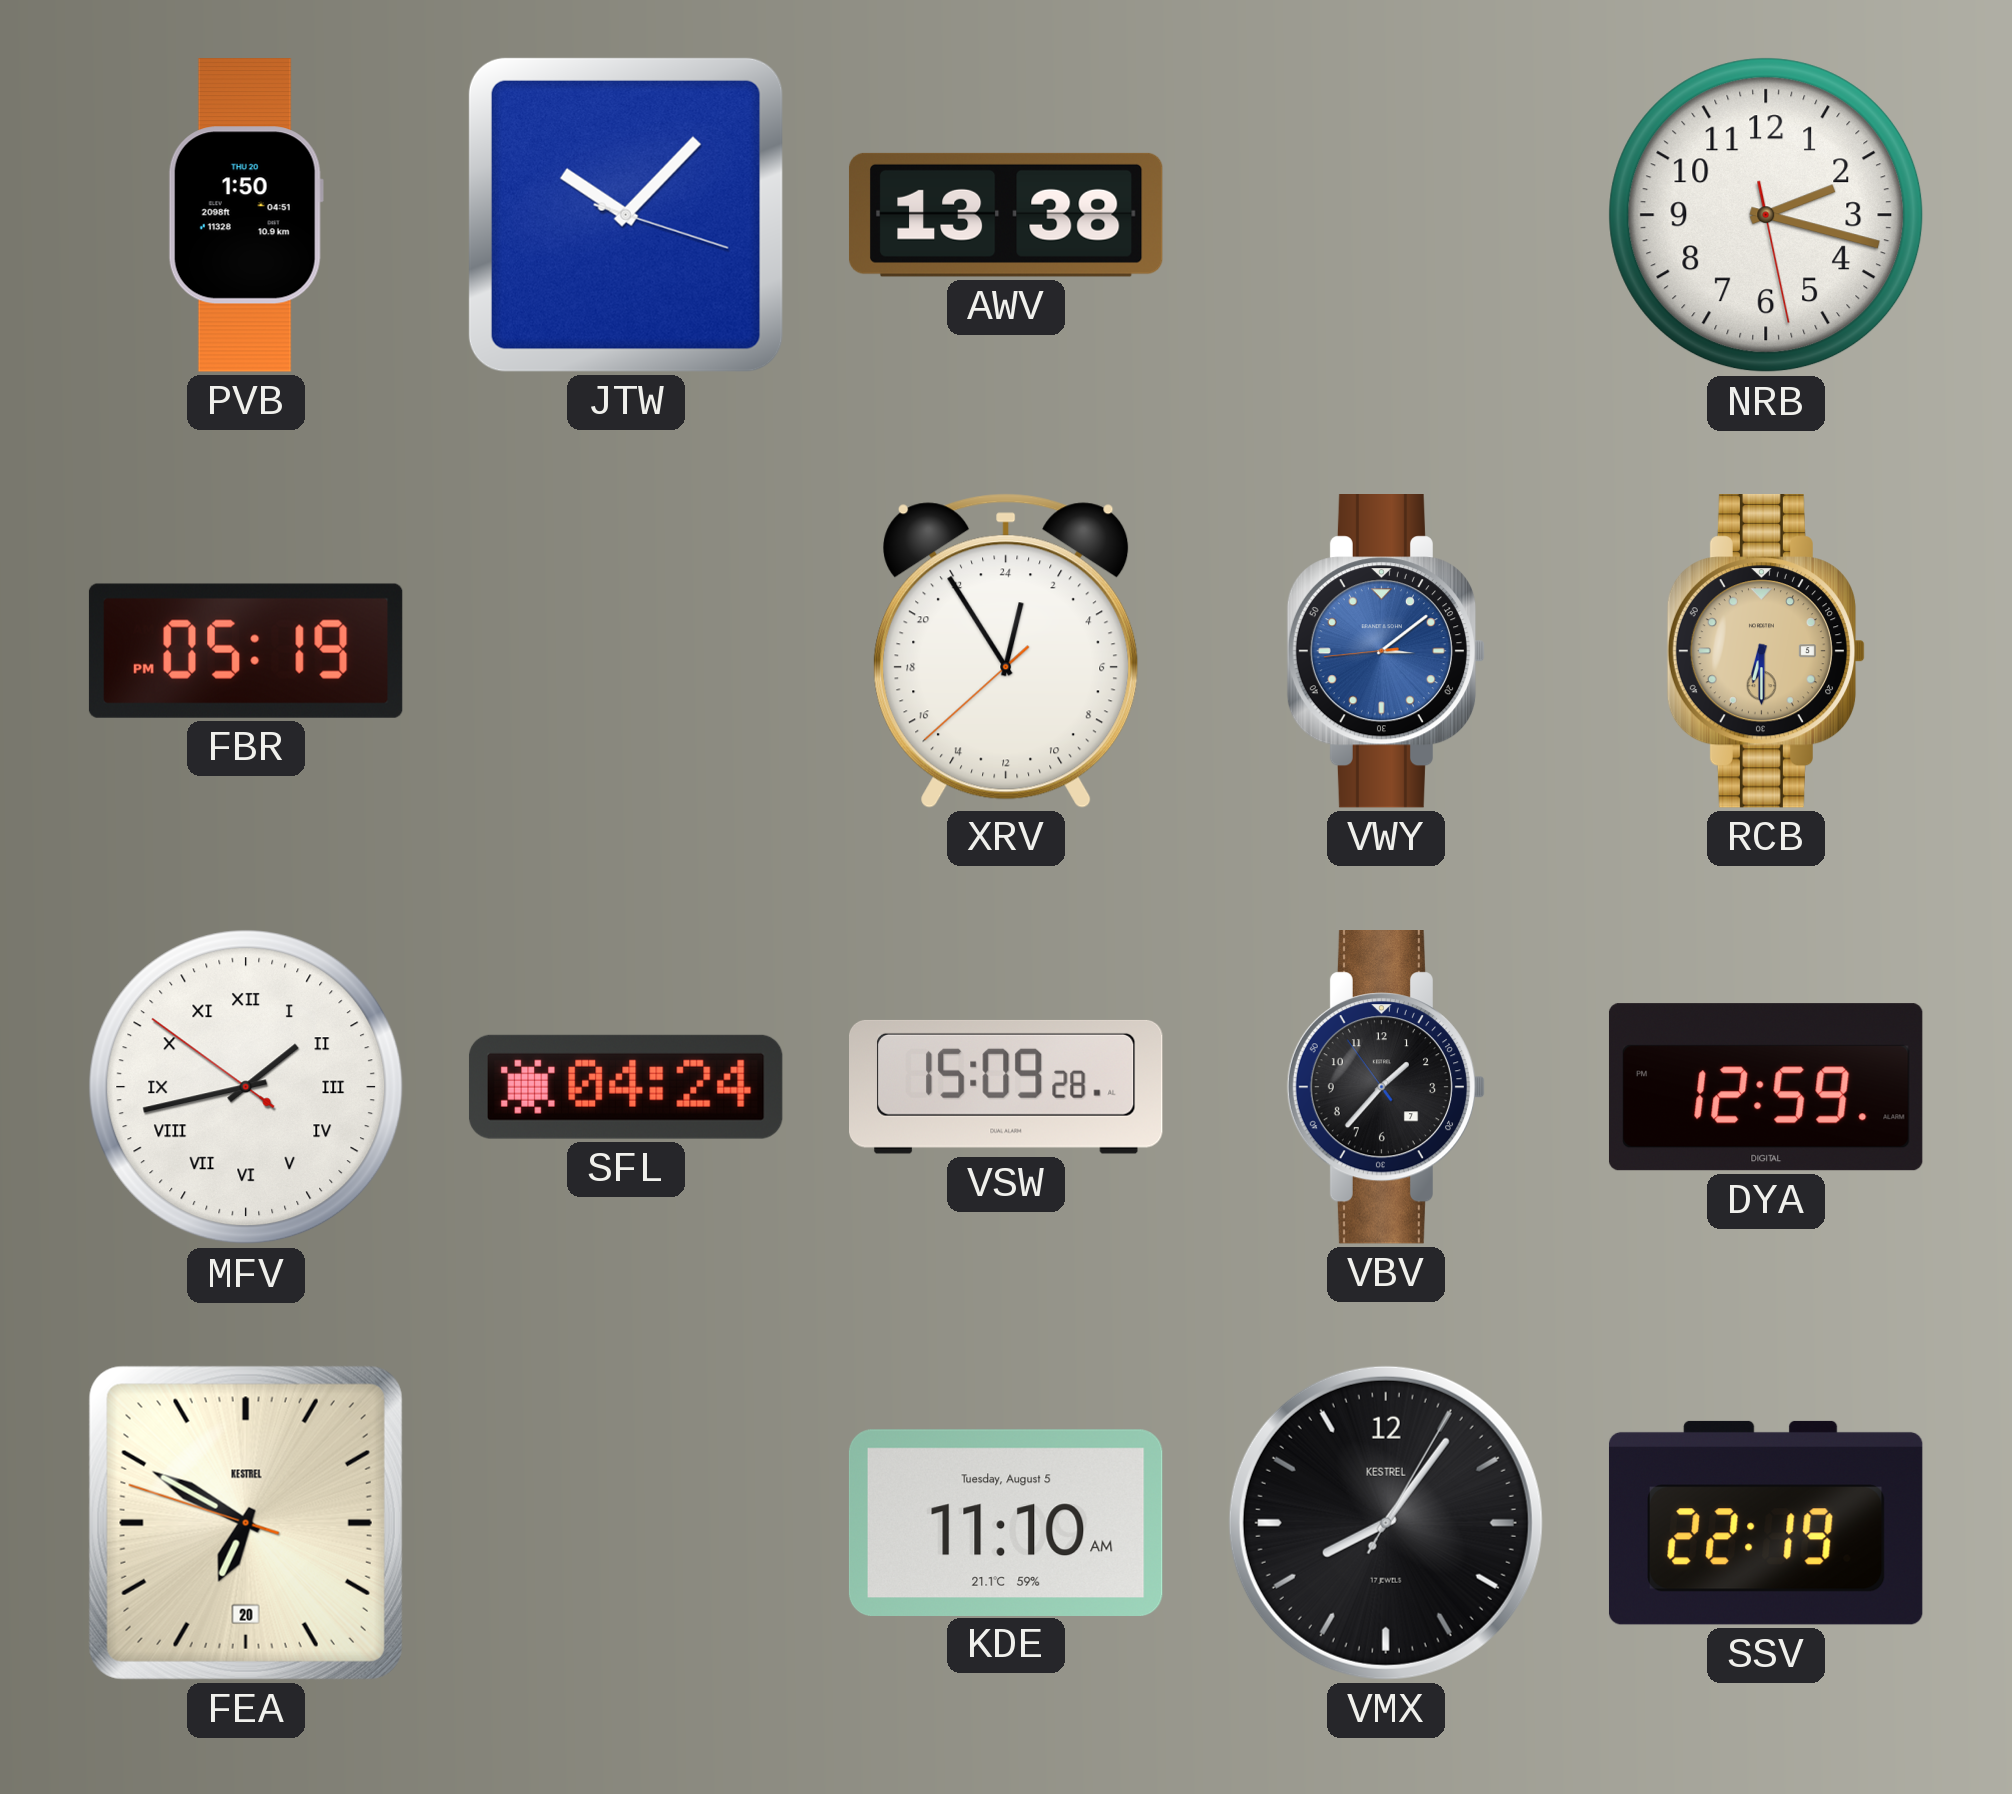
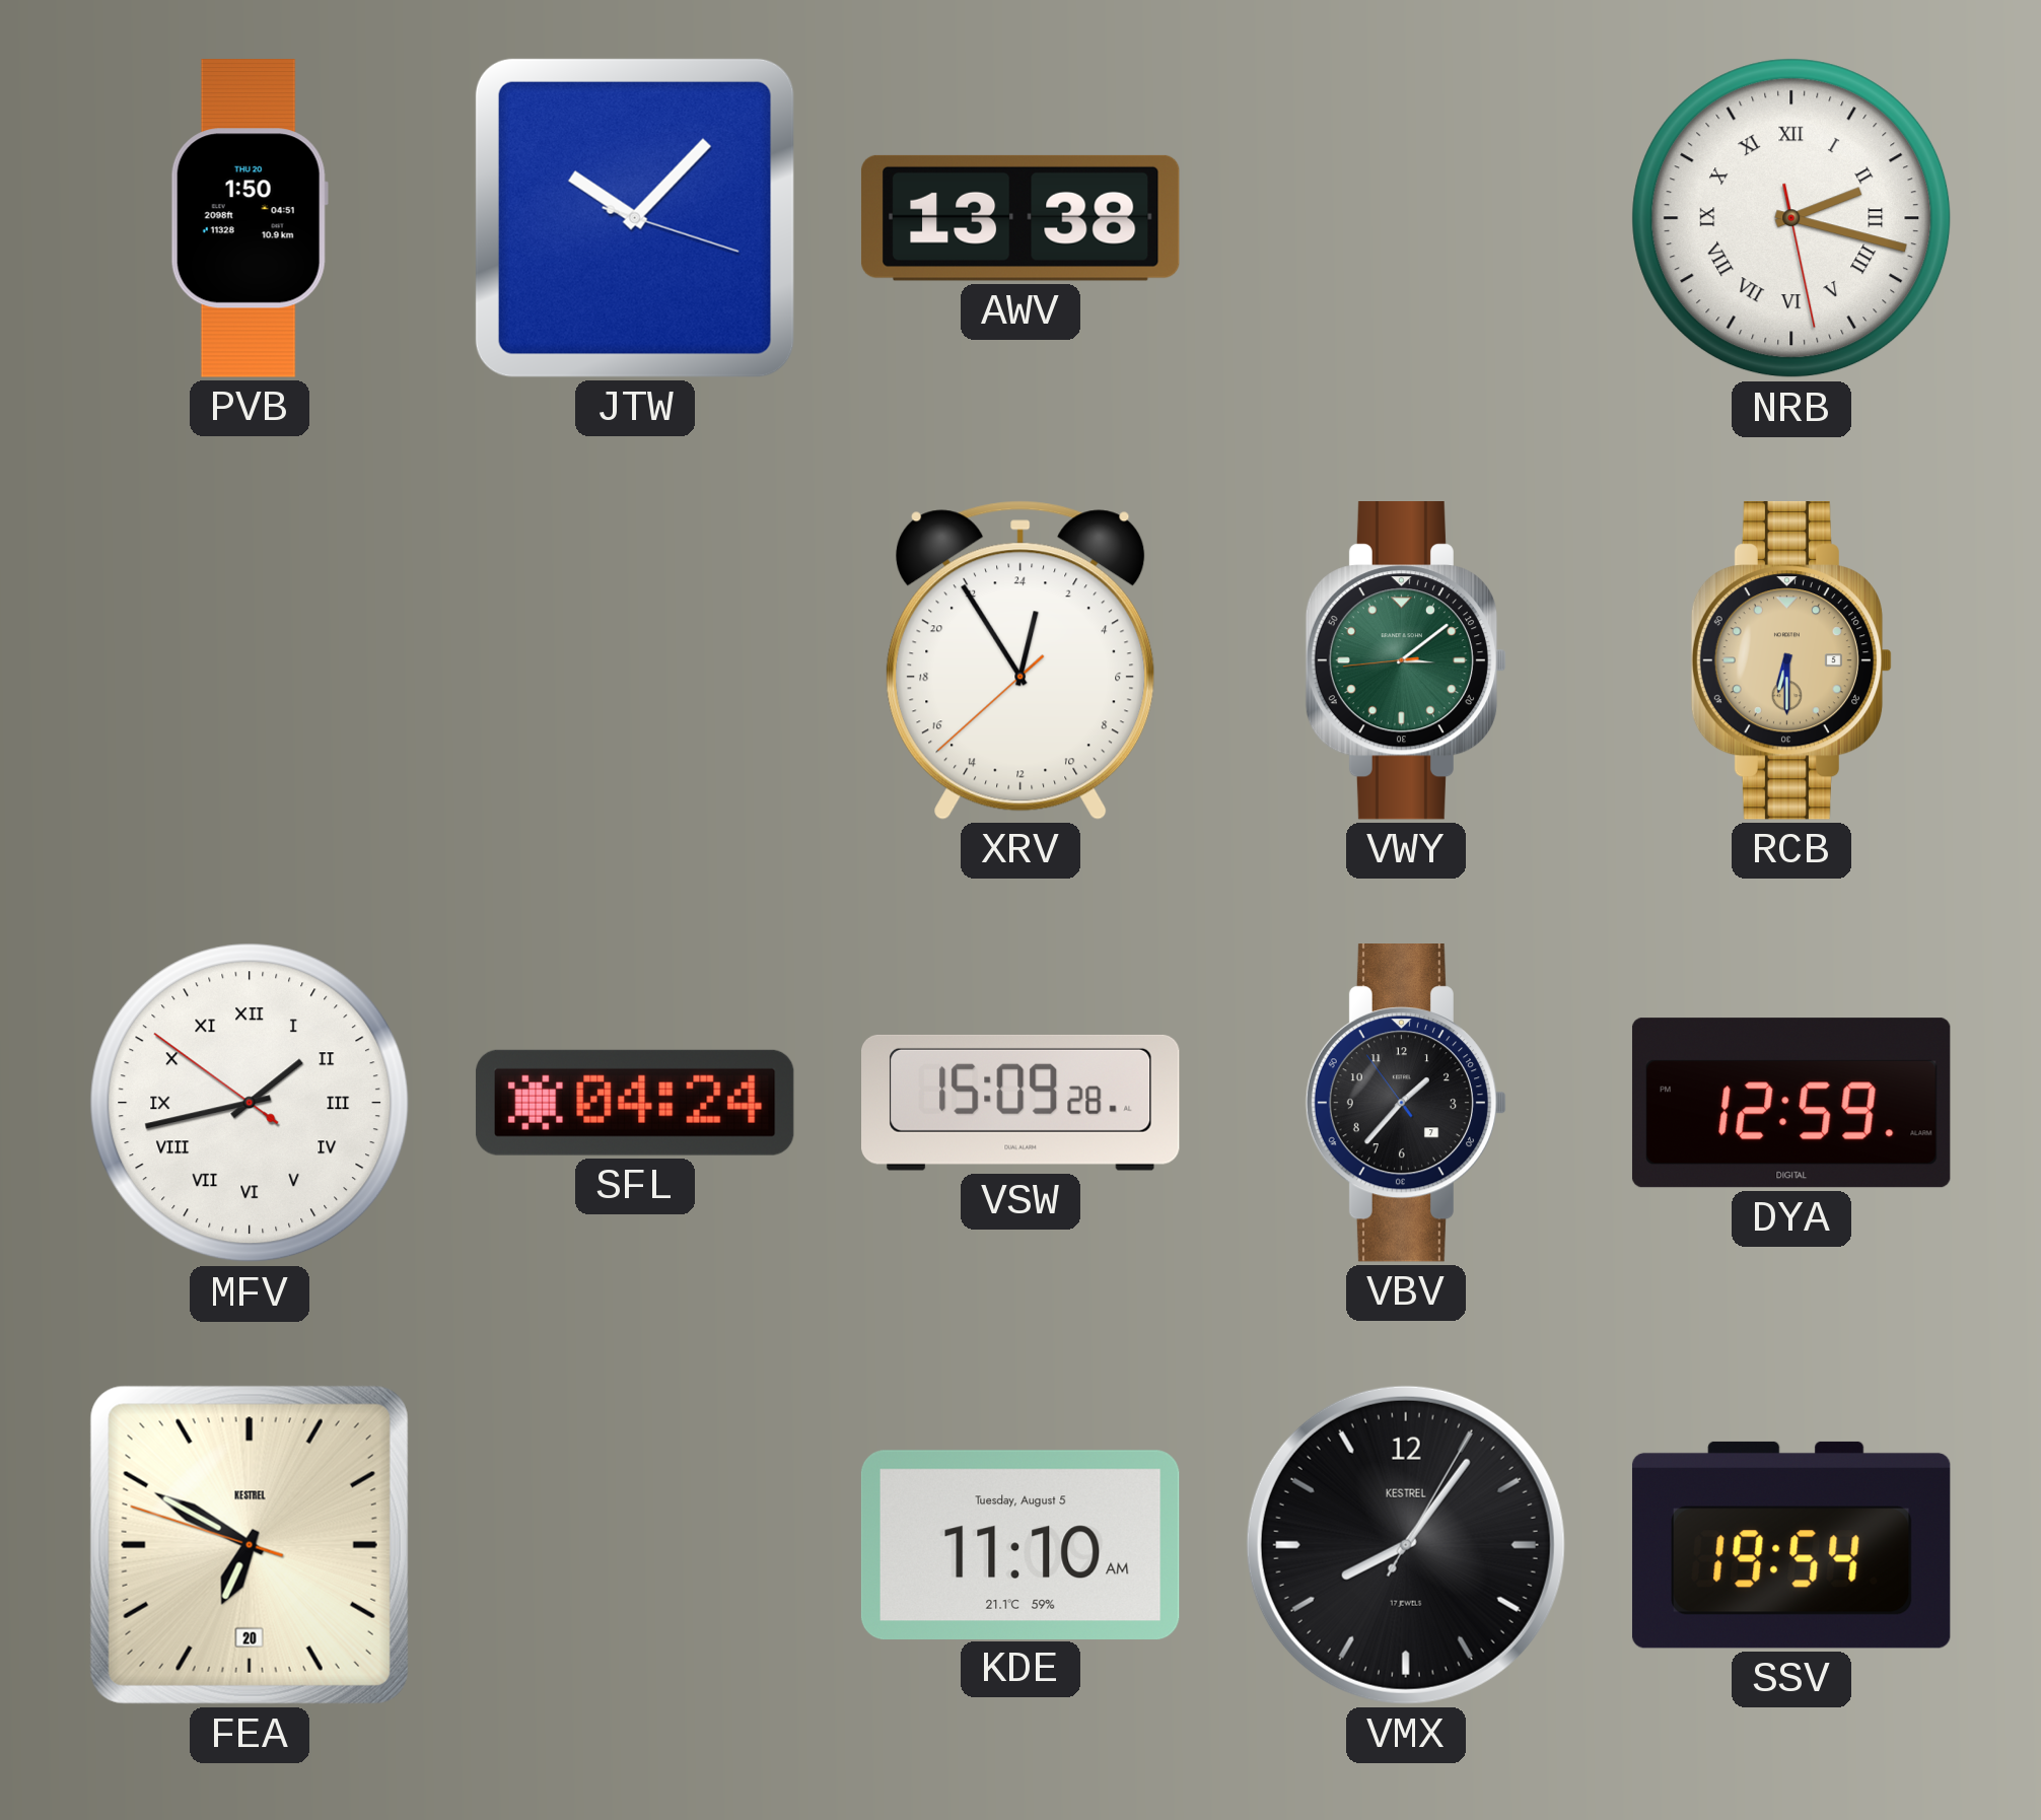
NRB numerals: Arabic -> Roman
FBR: 05:19 -> none
VWY dial: blue -> green
SSV: 22:19 -> 19:54
